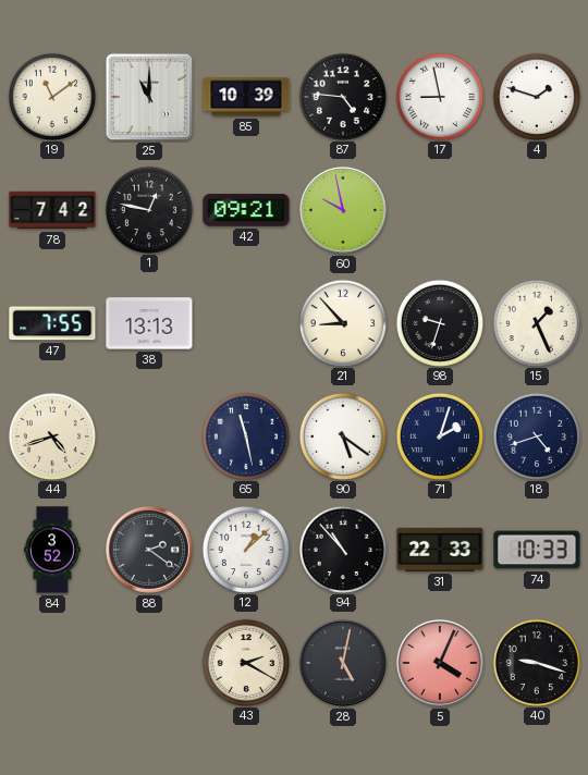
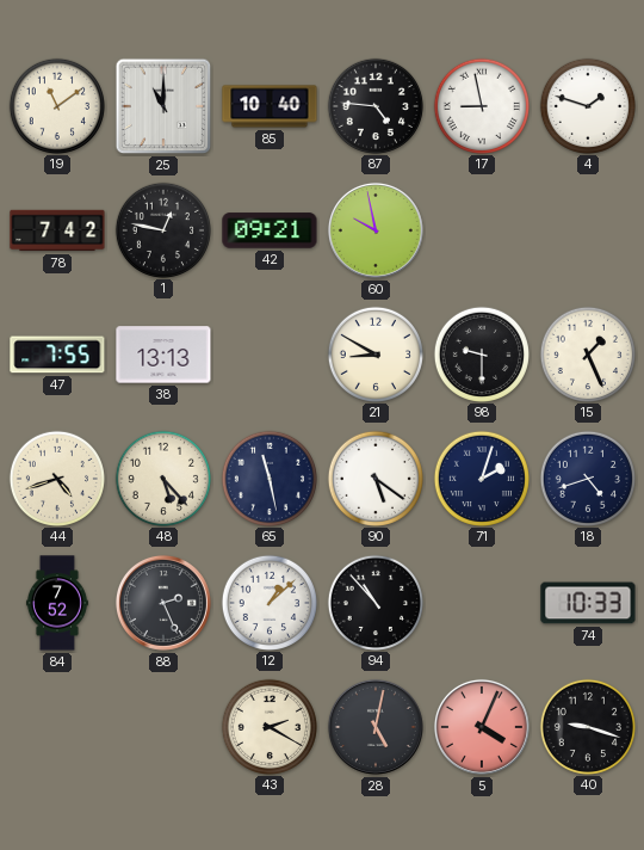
85: 10:39 -> 10:40
21: 8:53 -> 8:50
98: 9:33 -> 9:30
48: none -> 5:23
84: 3:52 -> 7:52
88: 2:21 -> 2:26
31: 22:33 -> none
